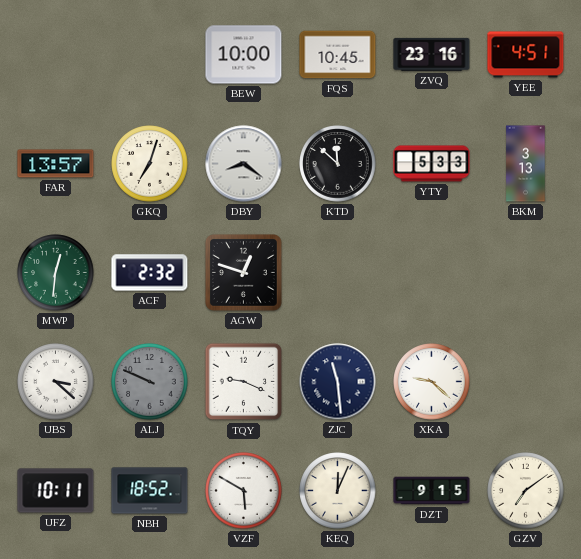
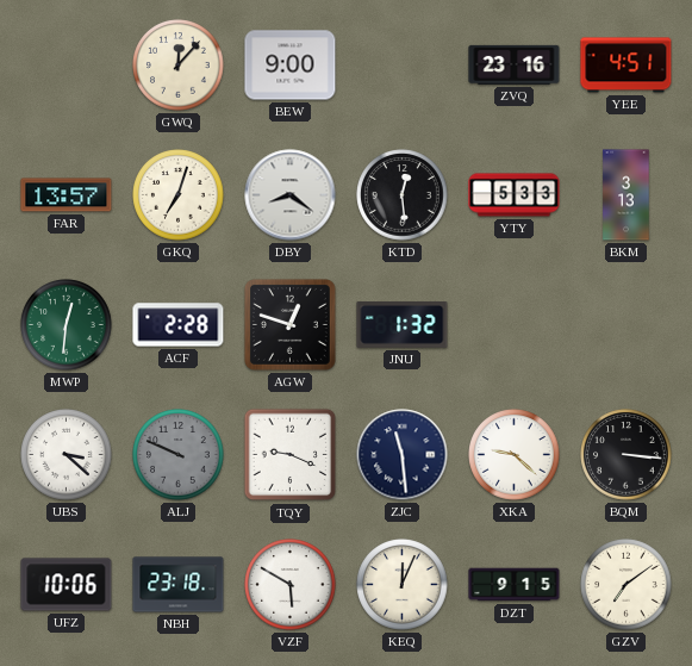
GWQ: none -> 12:07
BEW: 10:00 -> 9:00
FQS: 10:45 -> none
KTD: 11:52 -> 12:29
ACF: 2:32 -> 2:28
JNU: none -> 1:32
BQM: none -> 3:16
UFZ: 10:11 -> 10:06
NBH: 18:52 -> 23:18
